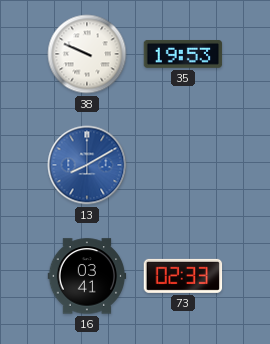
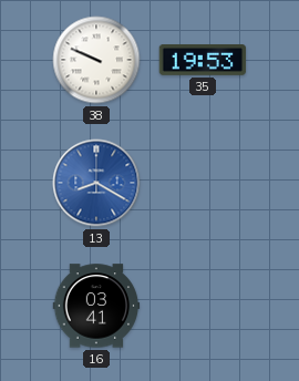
13: 8:10 -> 8:20
73: 02:33 -> none
